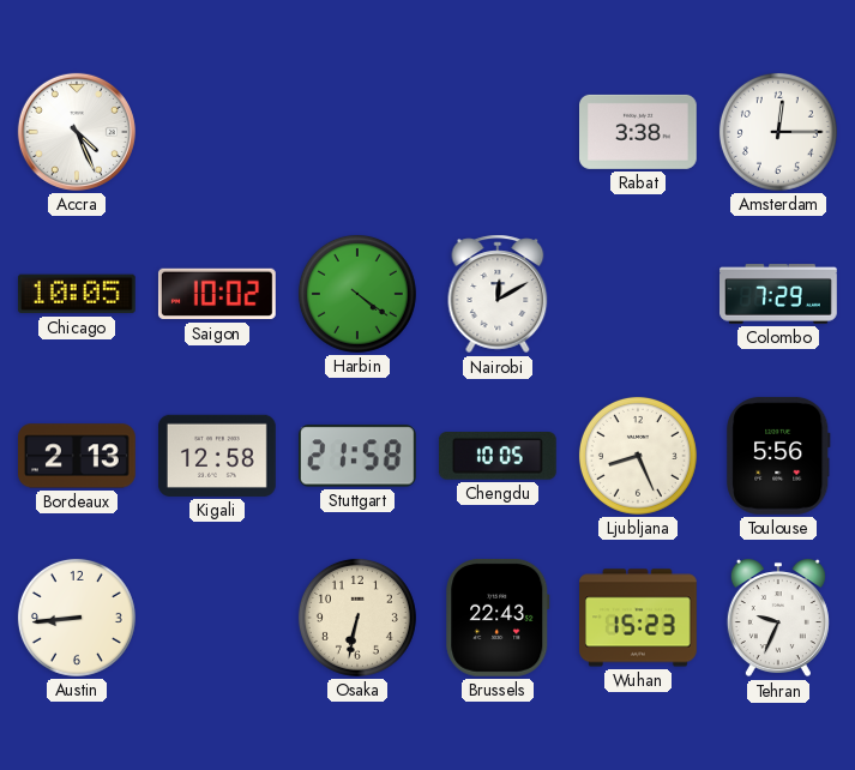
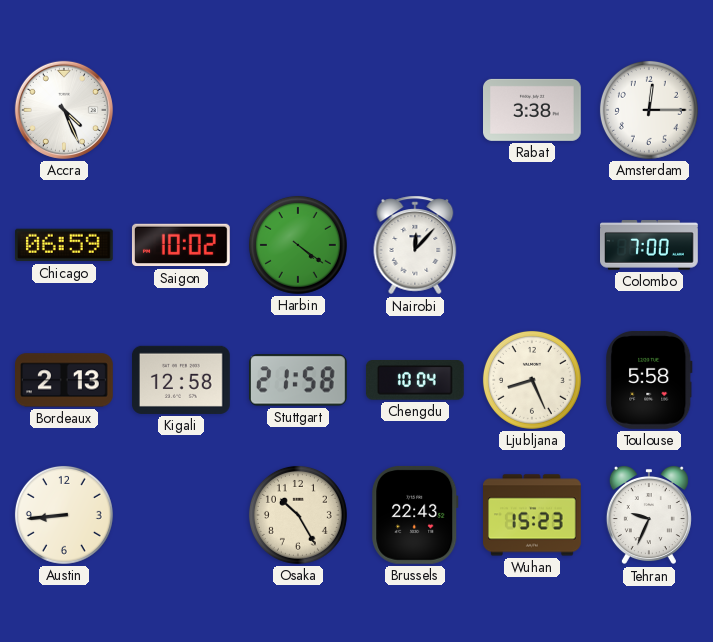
Chicago: 10:05 -> 06:59
Nairobi: 12:10 -> 12:07
Colombo: 7:29 -> 7:00
Chengdu: 10:05 -> 10:04
Toulouse: 5:56 -> 5:58
Osaka: 6:32 -> 10:25
